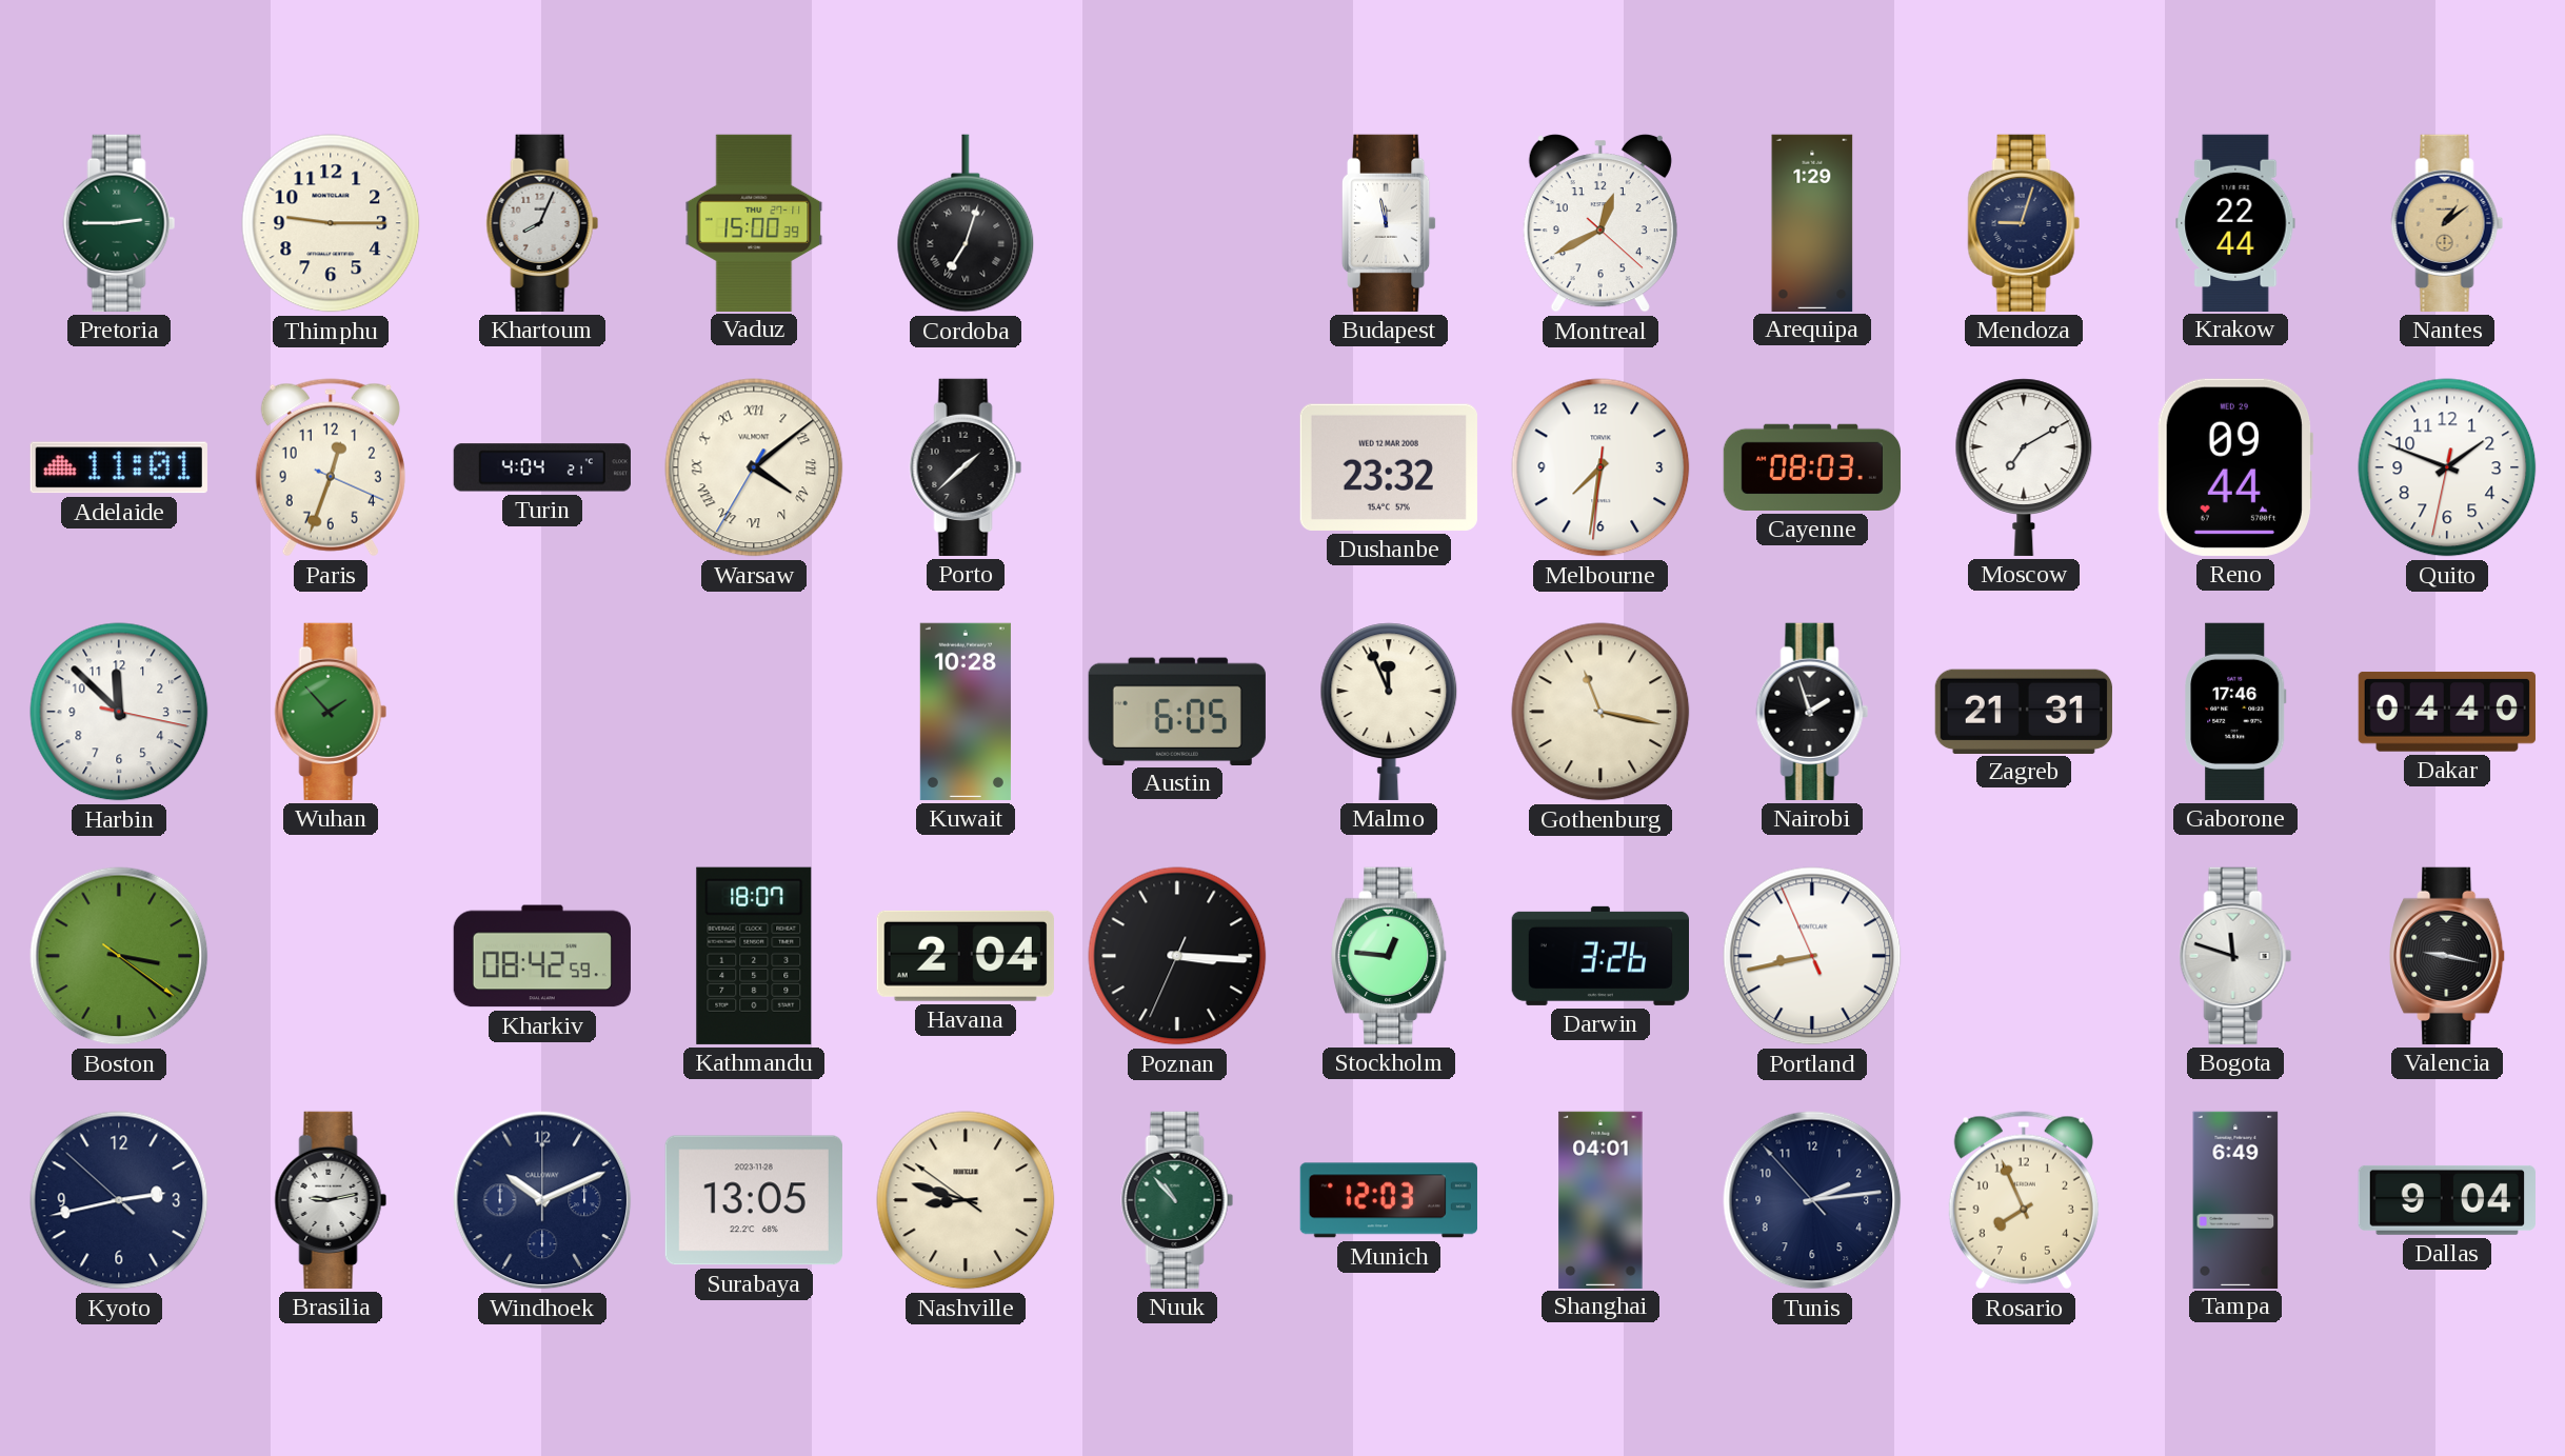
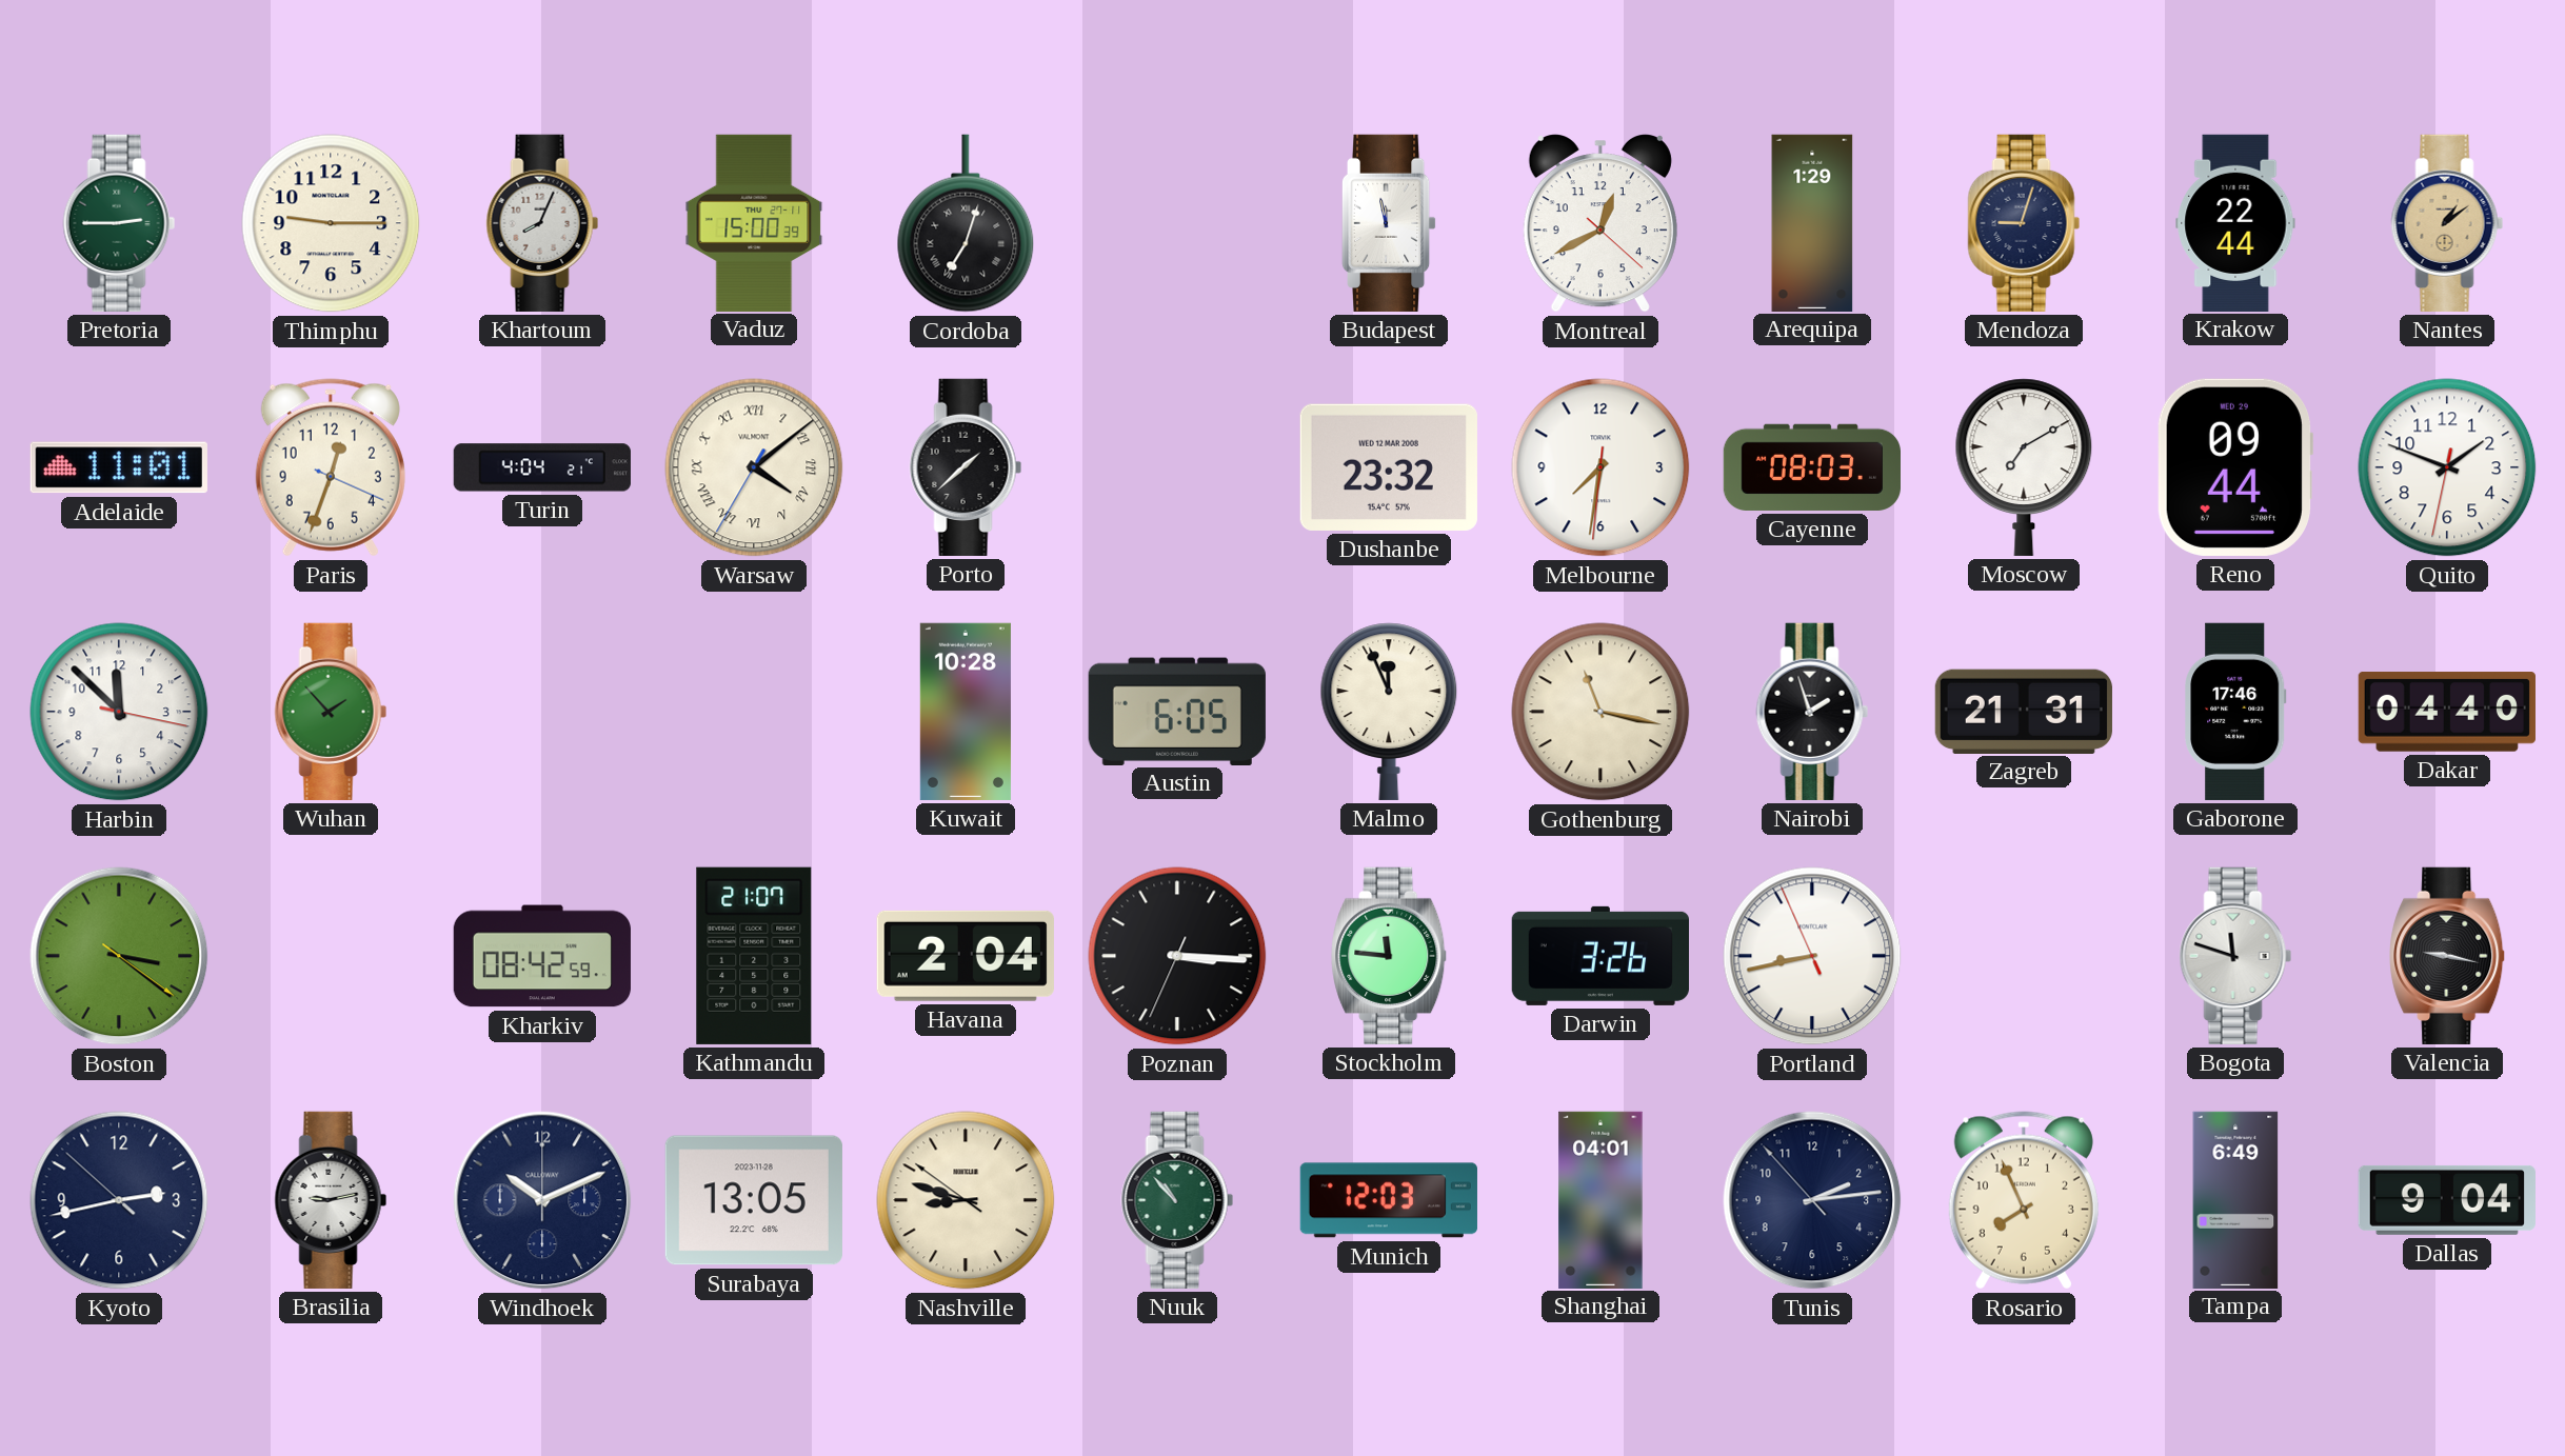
Kathmandu: 18:07 -> 21:07
Stockholm: 12:46 -> 11:46
